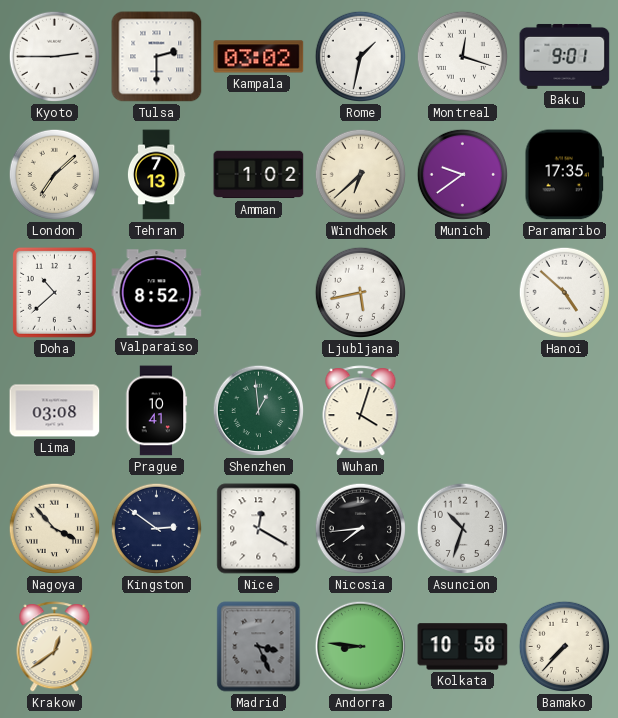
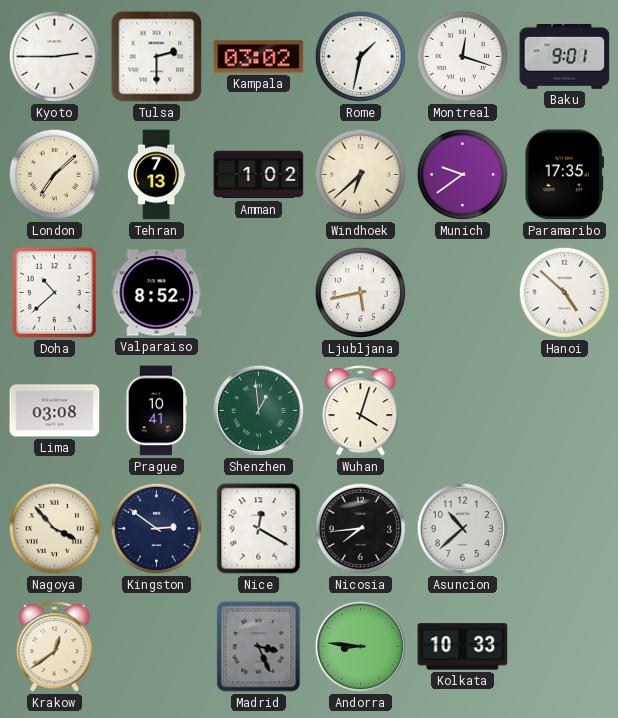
Asuncion: 10:33 -> 10:38
Kolkata: 10:58 -> 10:33
Bamako: 7:37 -> none
